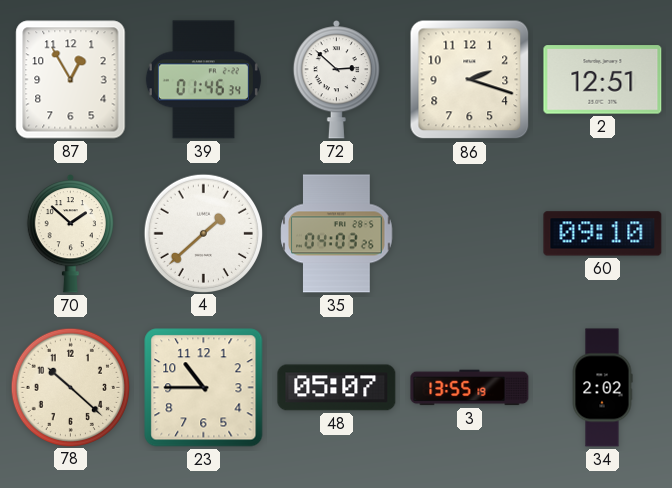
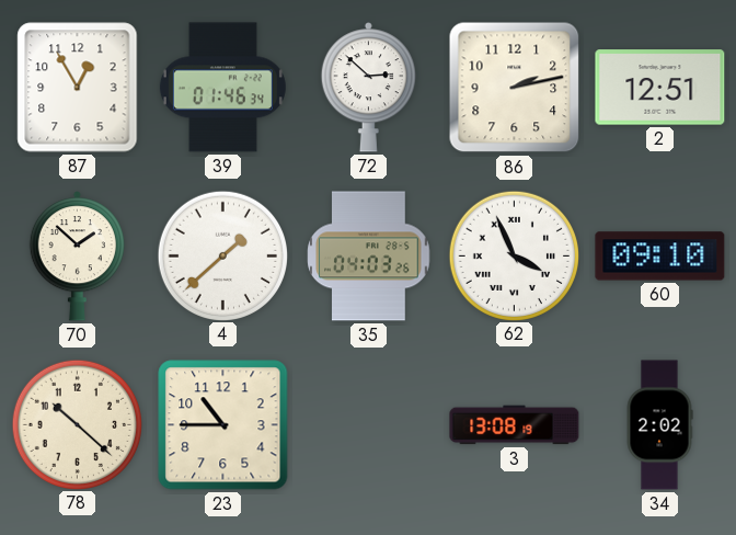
86: 2:18 -> 2:13
62: none -> 3:56
48: 05:07 -> none
3: 13:55 -> 13:08
